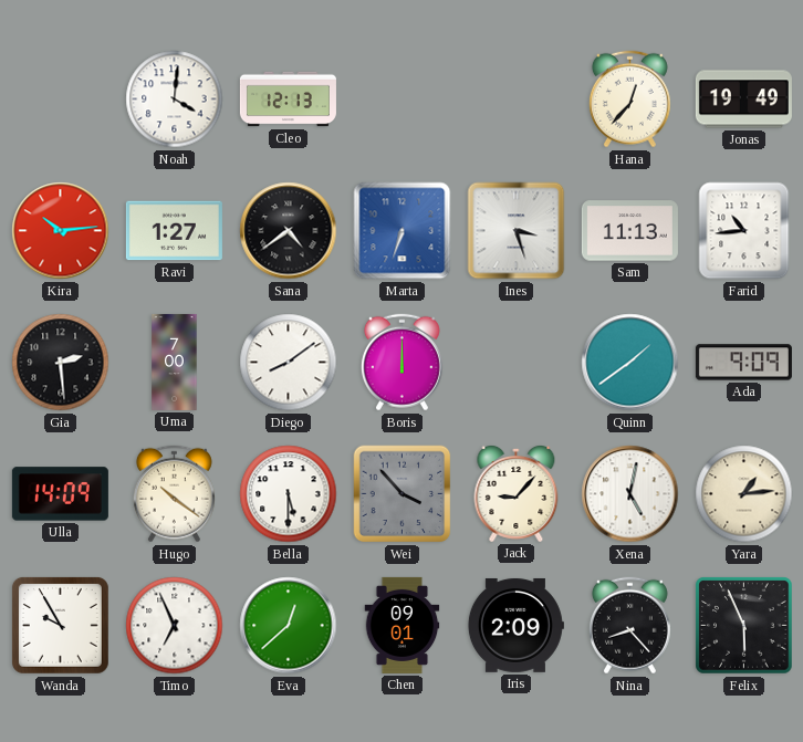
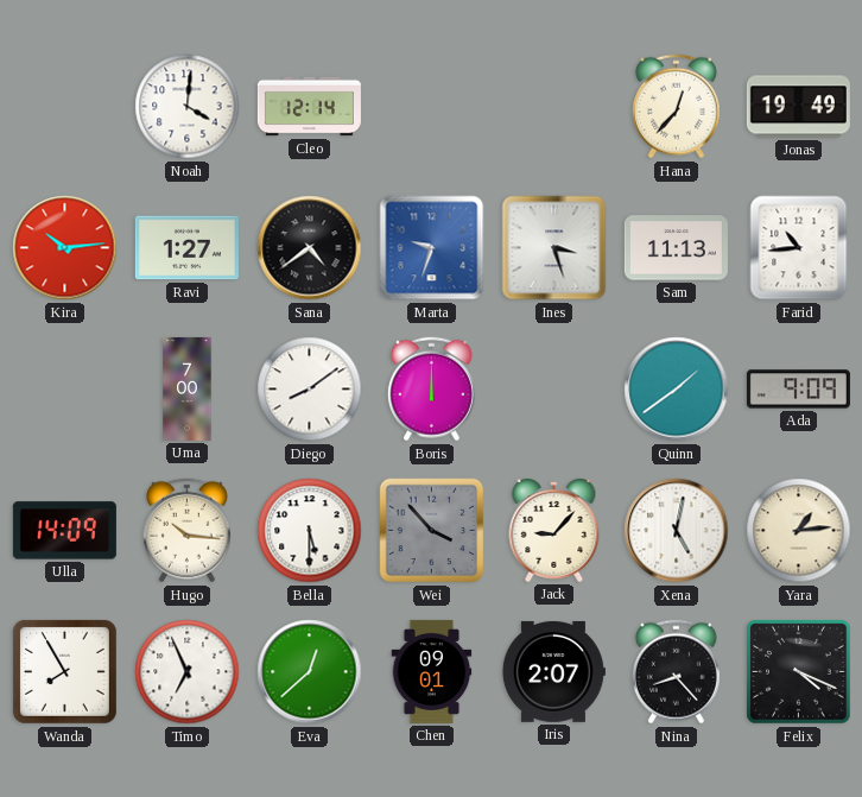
Cleo: 12:13 -> 12:14
Marta: 6:33 -> 9:33
Gia: 2:29 -> none
Hugo: 10:21 -> 10:16
Wanda: 9:55 -> 7:55
Iris: 2:09 -> 2:07
Felix: 5:56 -> 4:19
